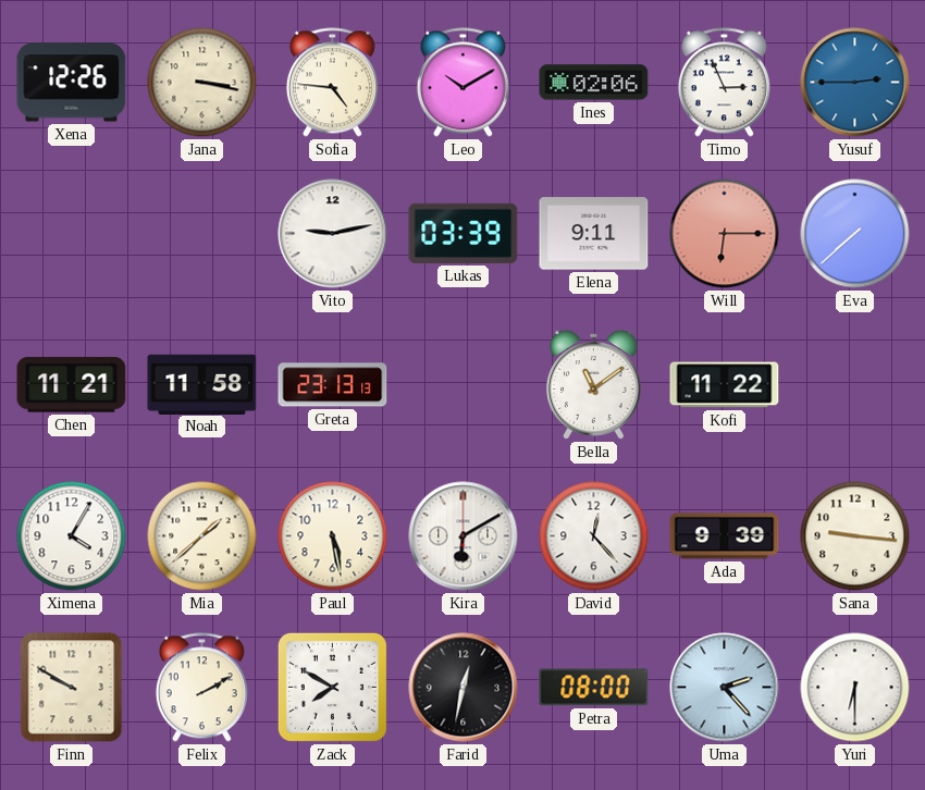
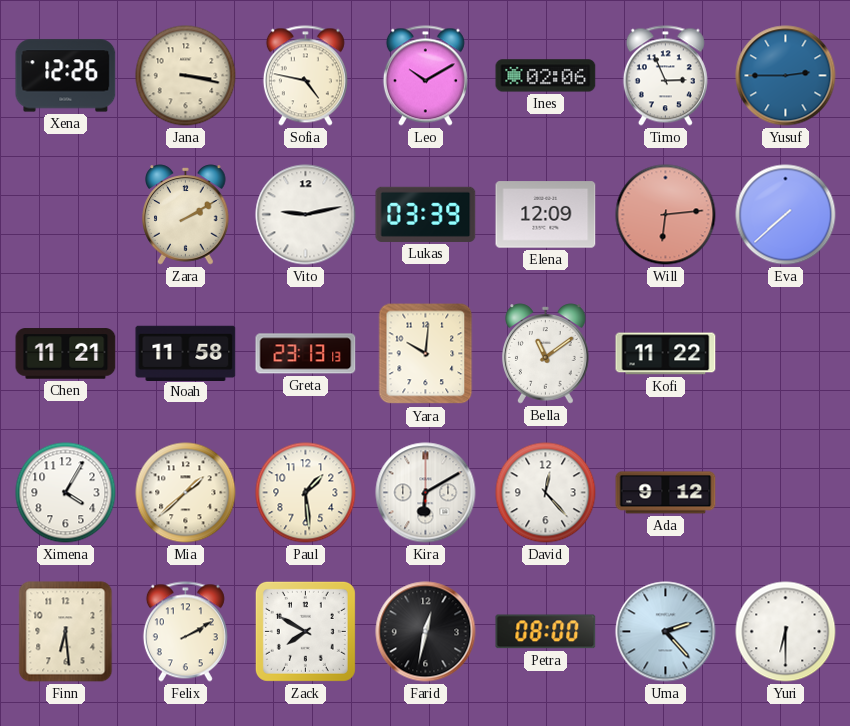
Sofia: 4:46 -> 4:47
Zara: none -> 2:10
Elena: 9:11 -> 12:09
Will: 6:15 -> 6:14
Yara: none -> 10:01
Paul: 5:28 -> 1:29
Ada: 9:39 -> 9:12
Sana: 9:16 -> none
Finn: 9:50 -> 6:29
